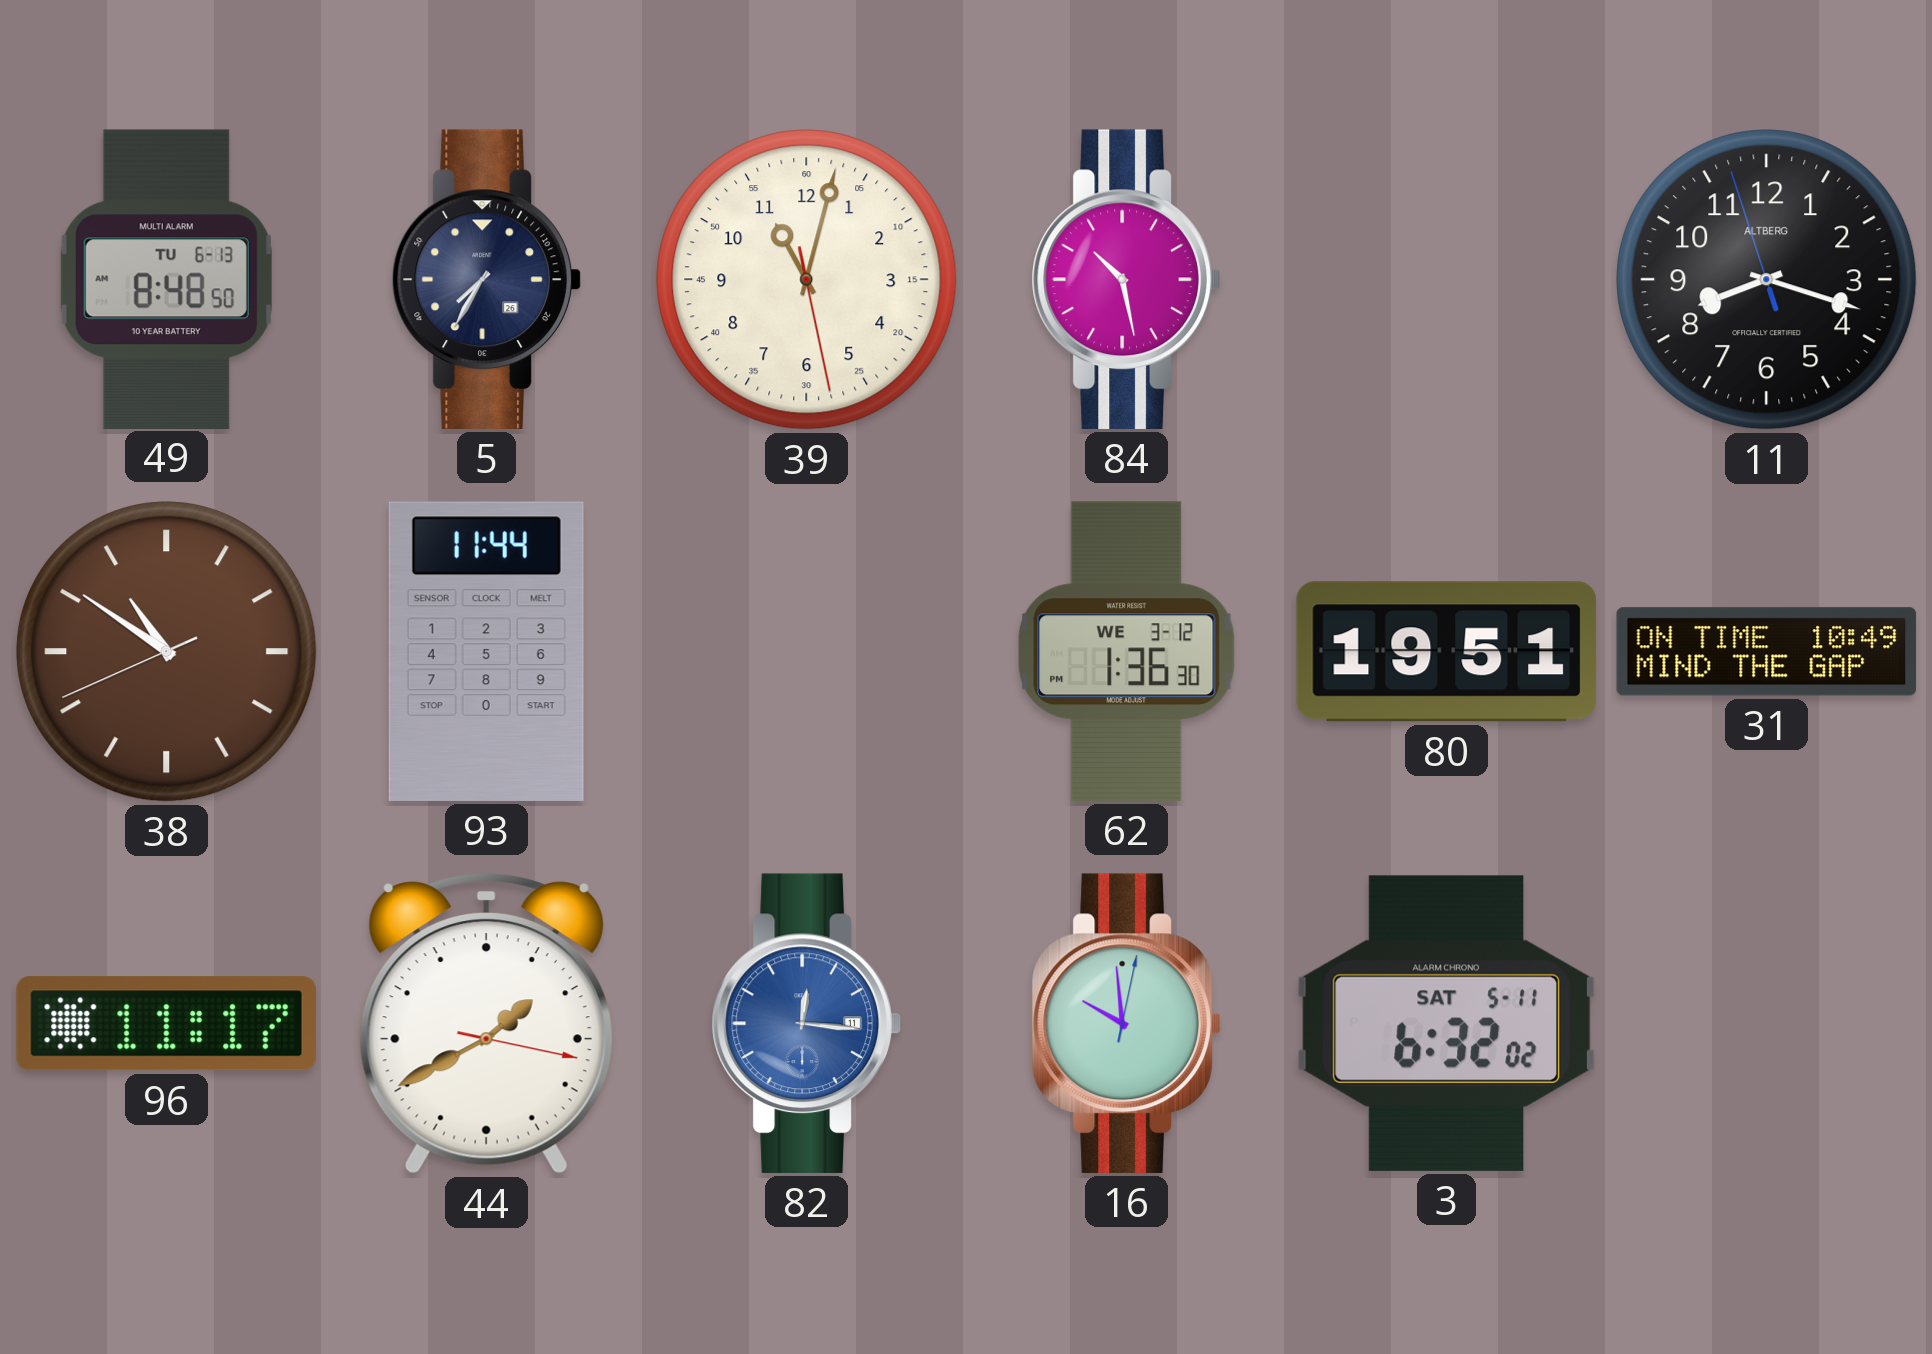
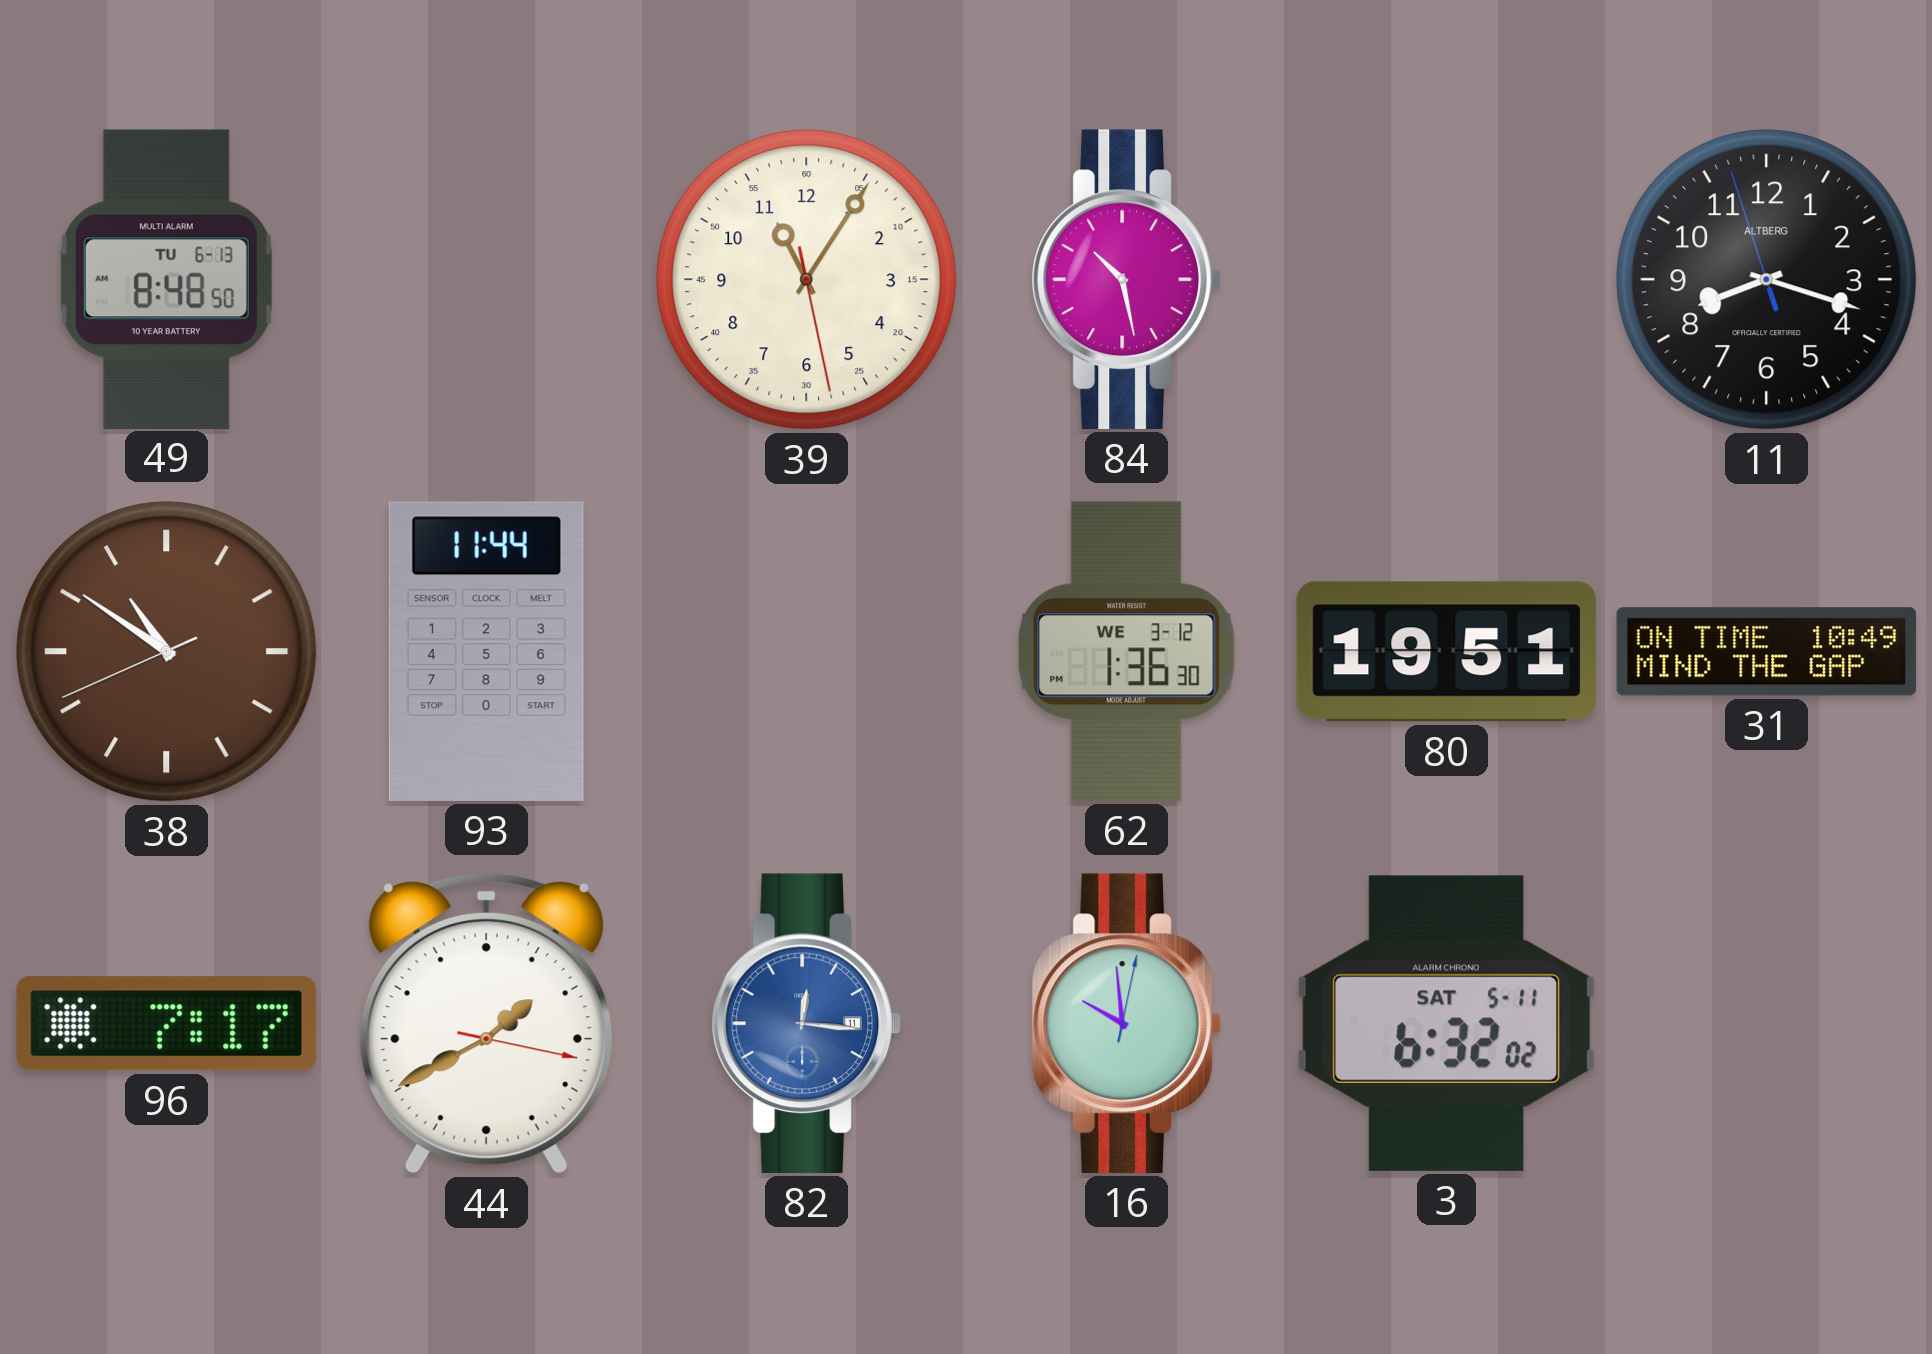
5: 7:35 -> none
39: 11:02 -> 11:05
96: 11:17 -> 7:17
